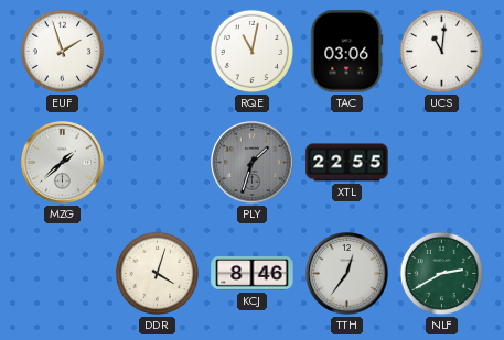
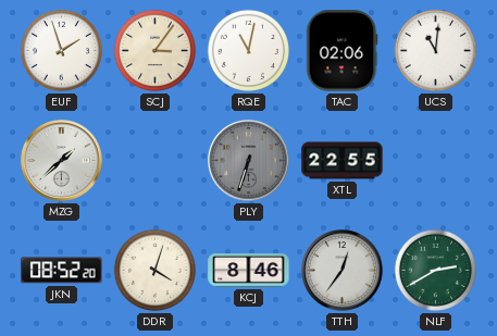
SCJ: none -> 3:06
TAC: 03:06 -> 02:06
PLY: 1:33 -> 6:33
JKN: none -> 08:52
